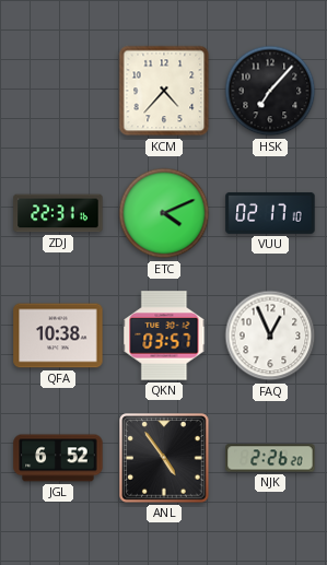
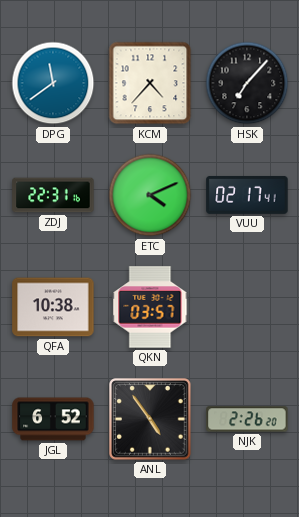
DPG: none -> 11:39
VUU: 02:17:10 -> 02:17:41
FAQ: 12:56 -> none
